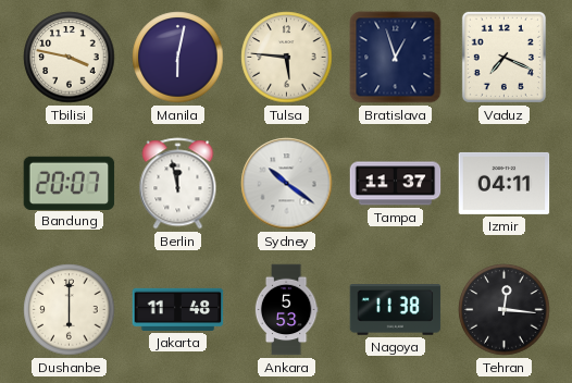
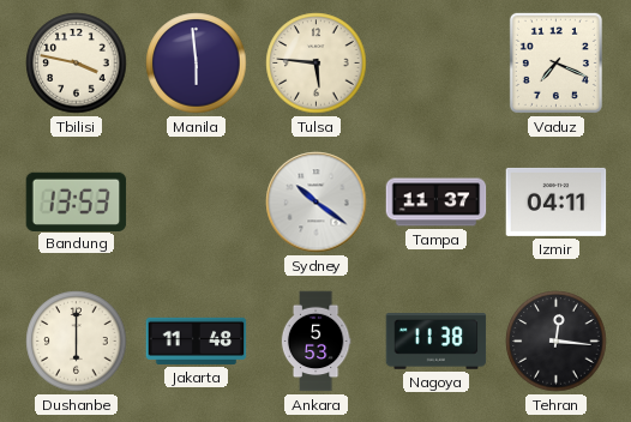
Manila: 6:02 -> 5:59
Bratislava: 12:57 -> none
Bandung: 20:07 -> 13:53
Berlin: 11:58 -> none
